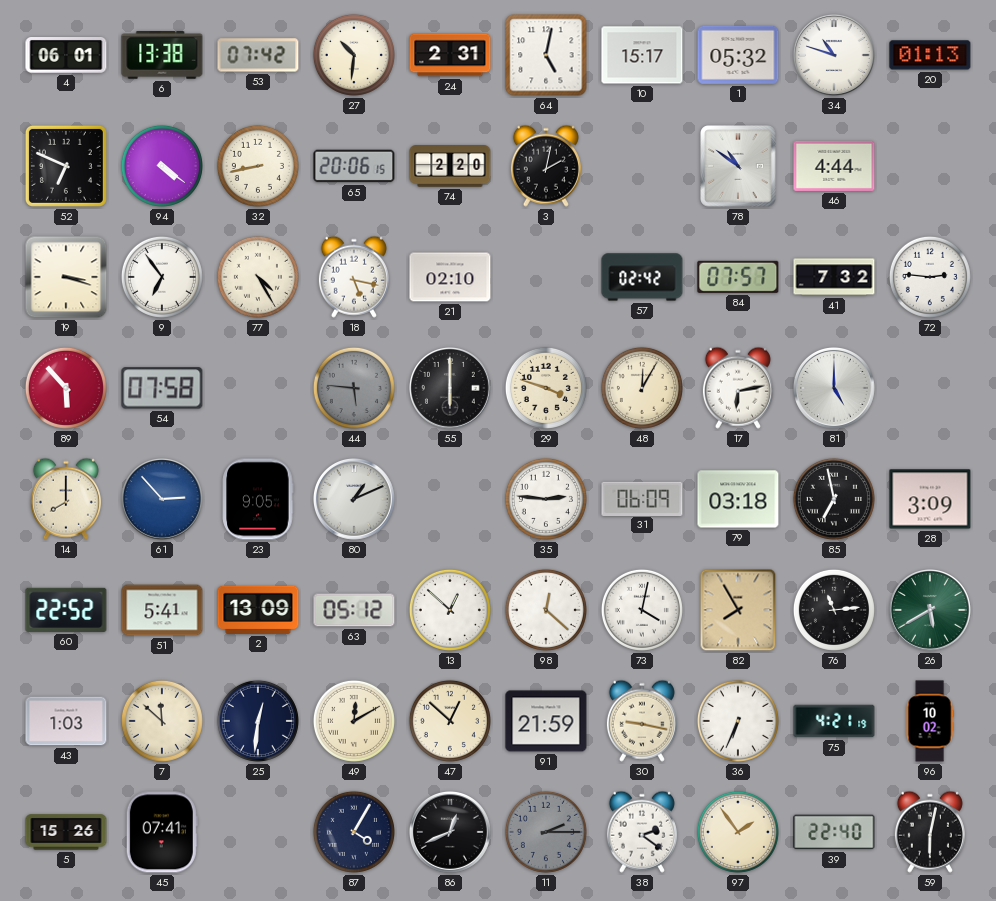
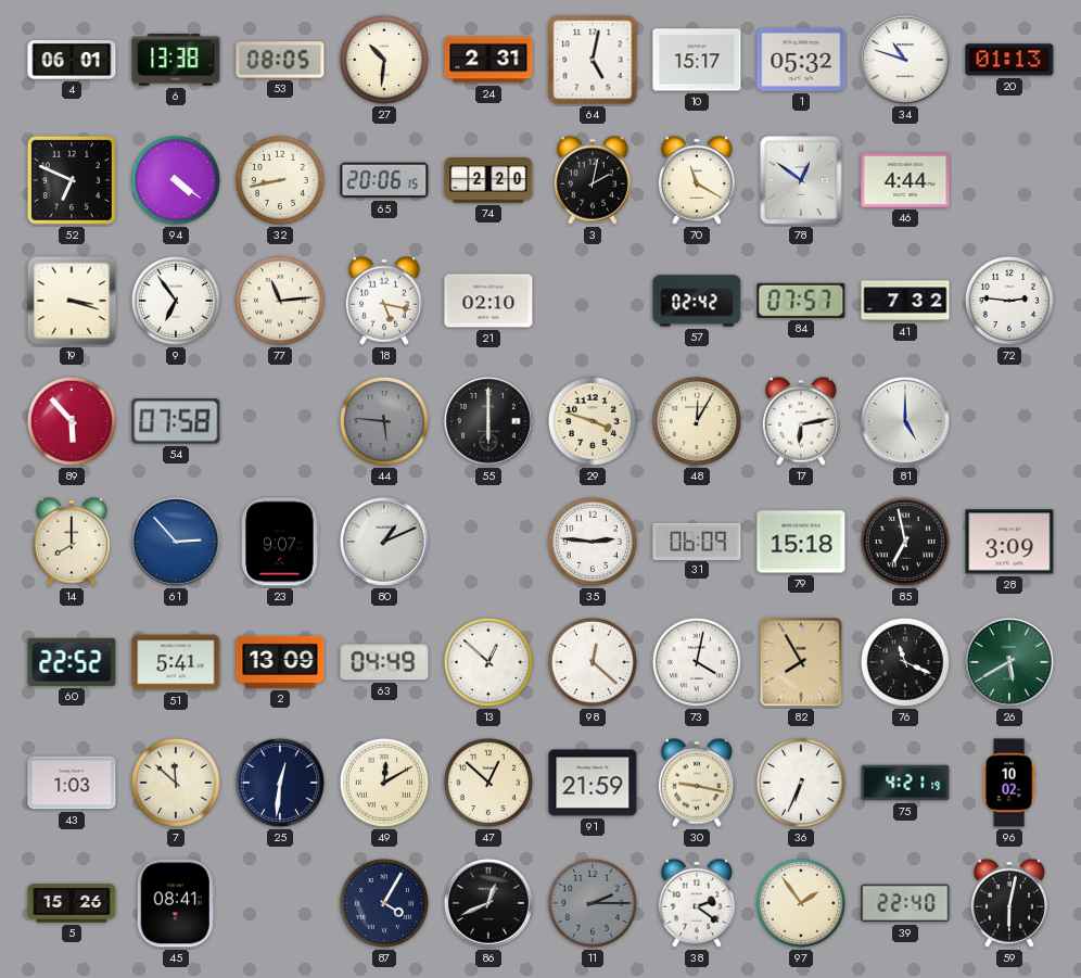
53: 07:42 -> 08:05
70: none -> 11:20
78: 10:51 -> 12:51
77: 4:25 -> 11:14
23: 9:05 -> 9:07
79: 03:18 -> 15:18
63: 05:12 -> 04:49
76: 11:14 -> 11:19
45: 07:41 -> 08:41
